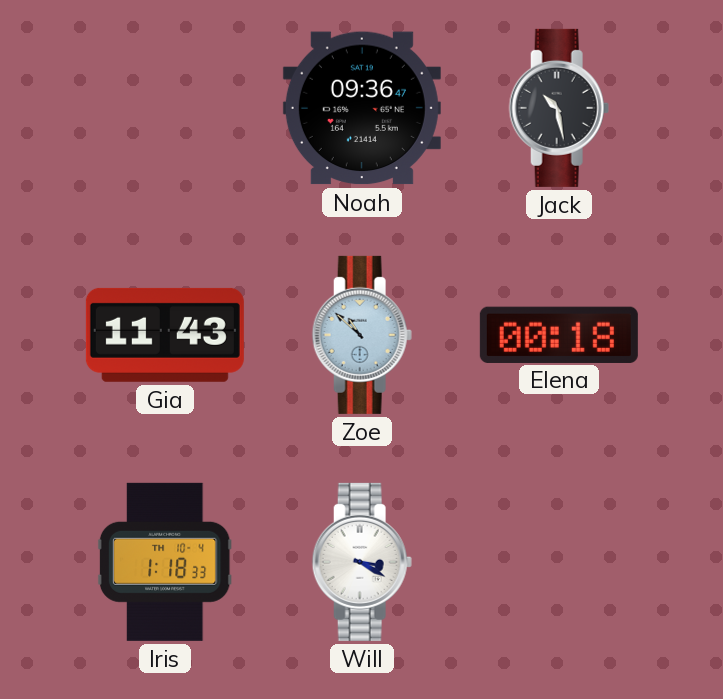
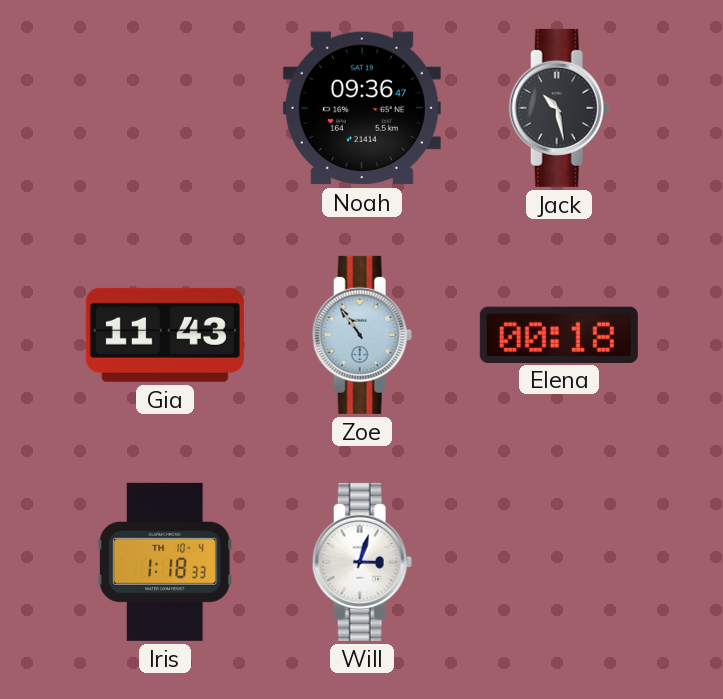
Zoe: 10:52 -> 10:54
Will: 3:20 -> 3:03
